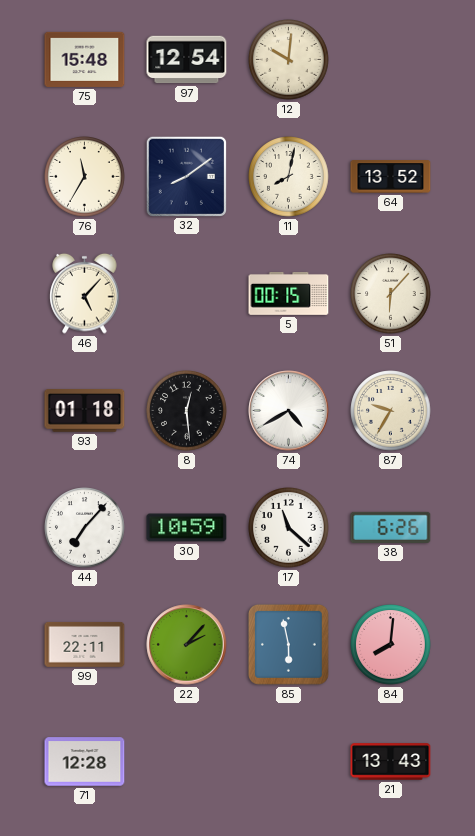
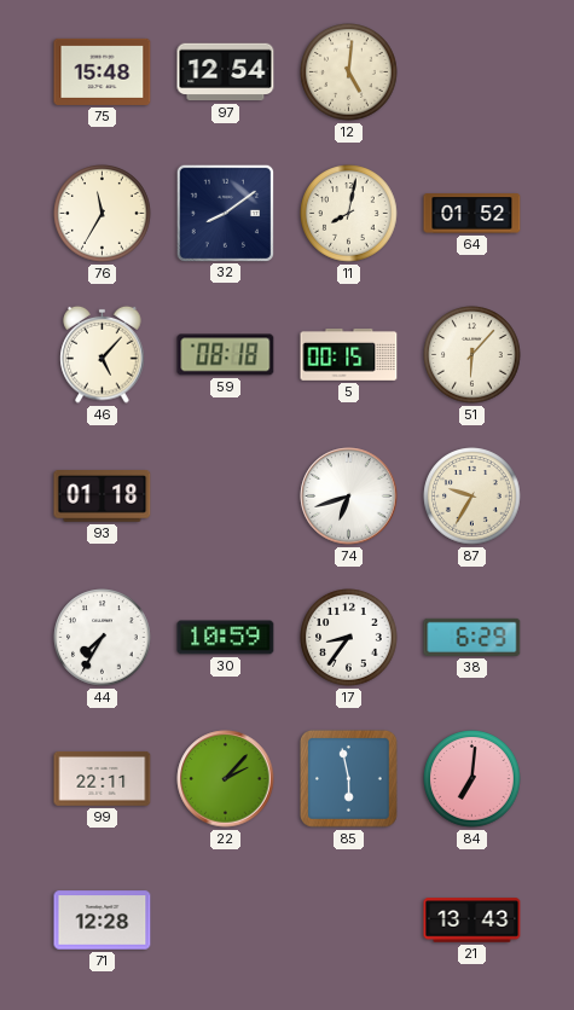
12: 10:01 -> 5:01
64: 13:52 -> 01:52
59: none -> 08:18
8: 12:29 -> none
74: 4:40 -> 6:42
44: 7:07 -> 7:35
17: 11:22 -> 8:36
38: 6:26 -> 6:29
84: 8:01 -> 7:01
